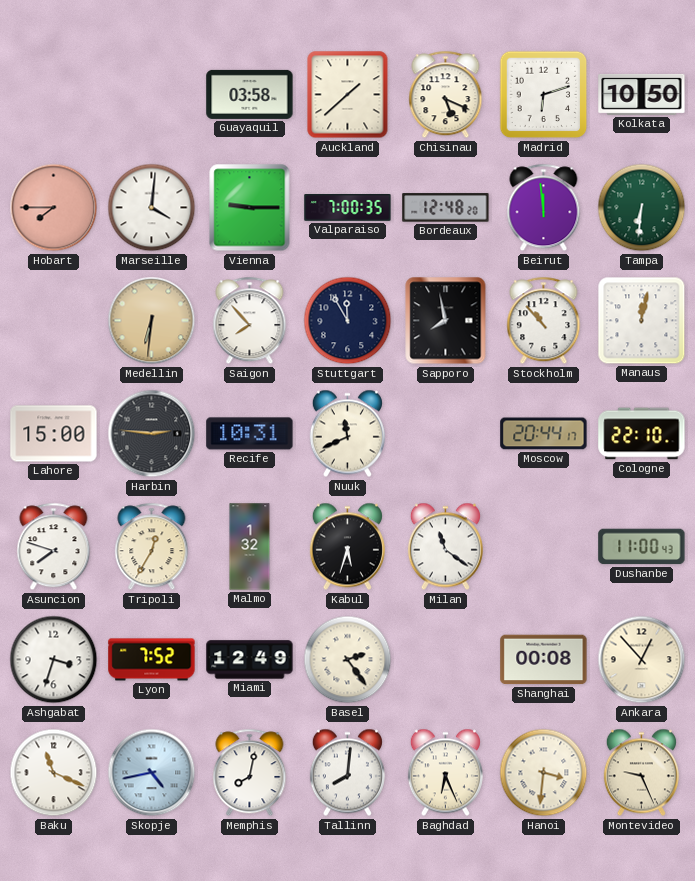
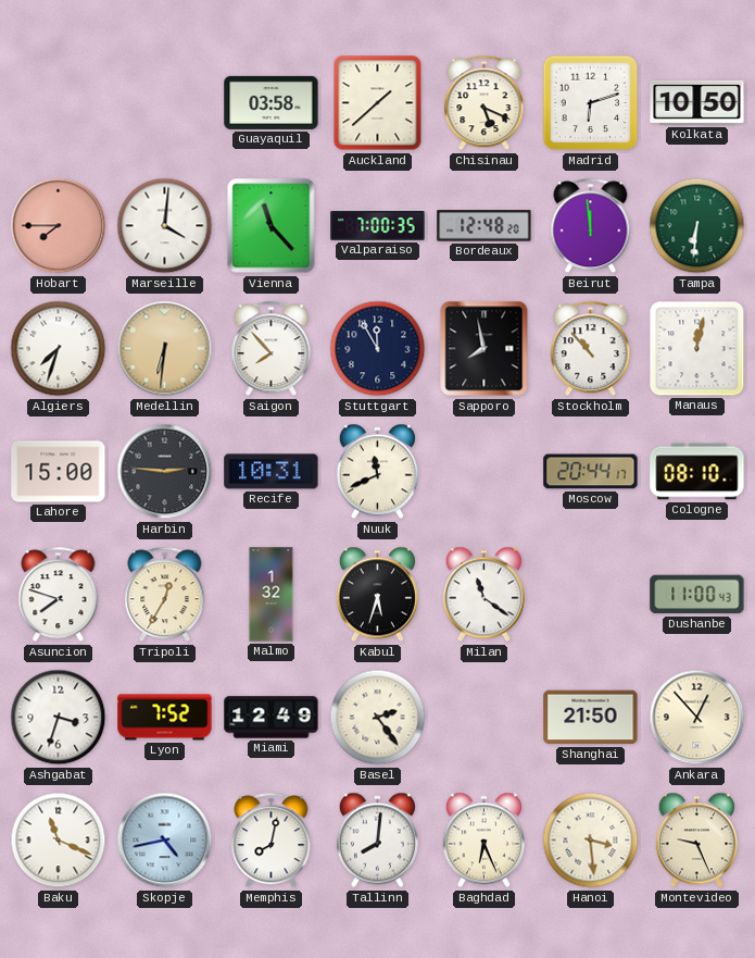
Vienna: 9:15 -> 11:23
Algiers: none -> 7:33
Cologne: 22:10 -> 08:10
Shanghai: 00:08 -> 21:50
Hanoi: 3:31 -> 3:29
